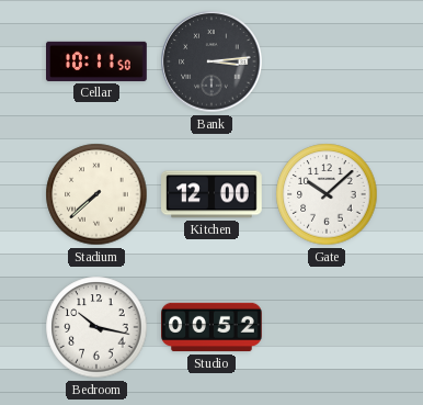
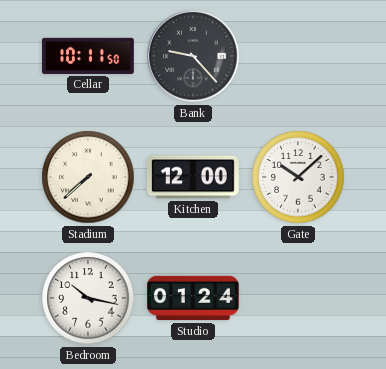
Bank: 3:14 -> 9:23
Studio: 00:52 -> 01:24
